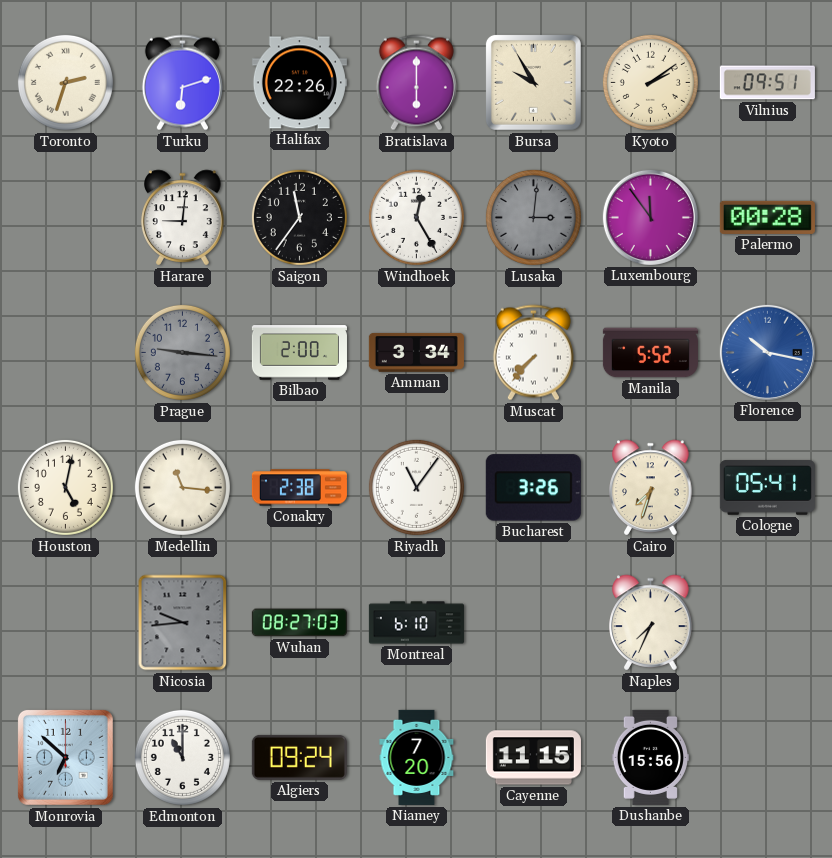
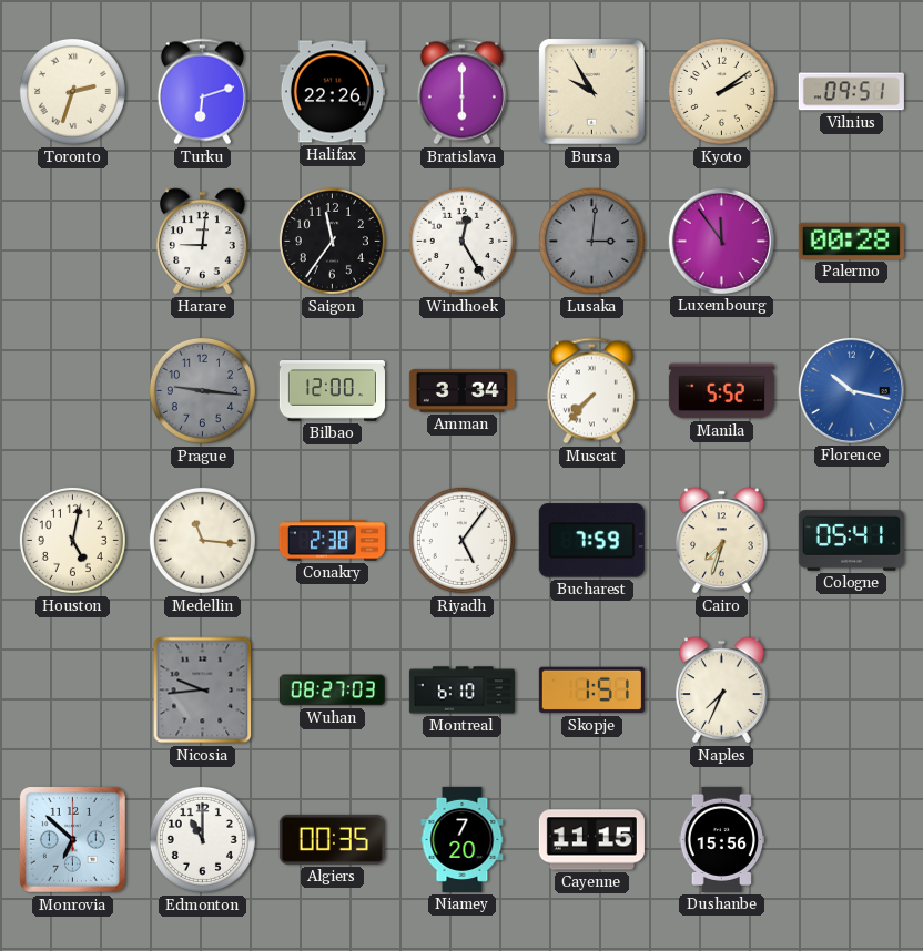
Bilbao: 2:00 -> 12:00
Riyadh: 11:06 -> 5:06
Bucharest: 3:26 -> 7:59
Skopje: none -> 1:51
Algiers: 09:24 -> 00:35
